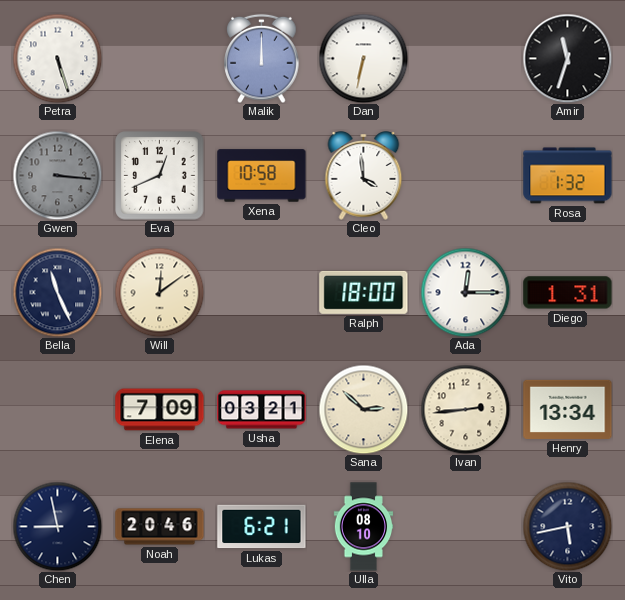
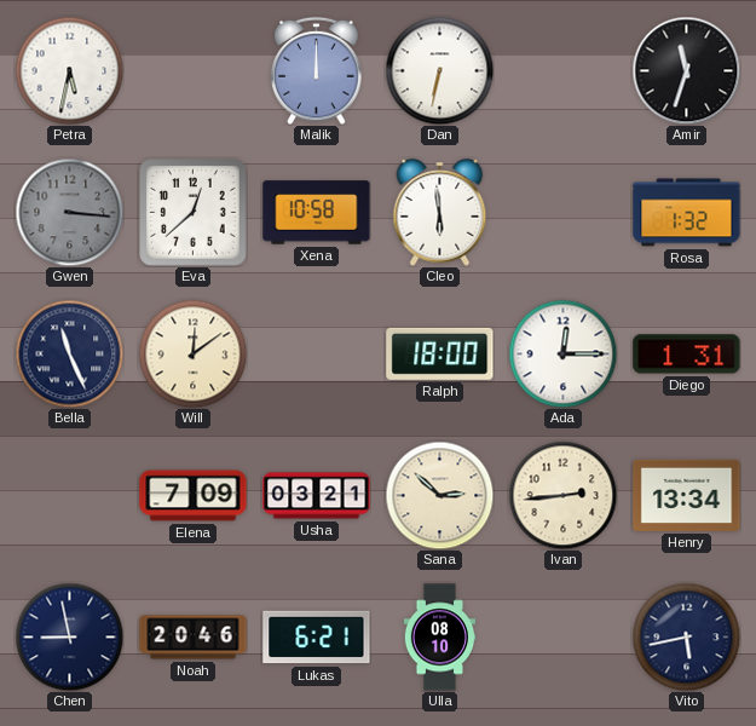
Petra: 5:27 -> 5:32
Eva: 12:41 -> 12:38
Cleo: 3:59 -> 5:59
